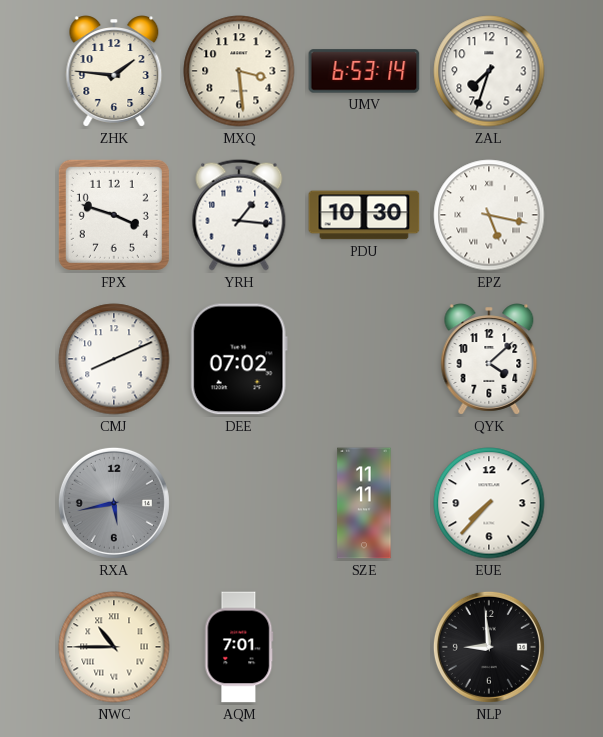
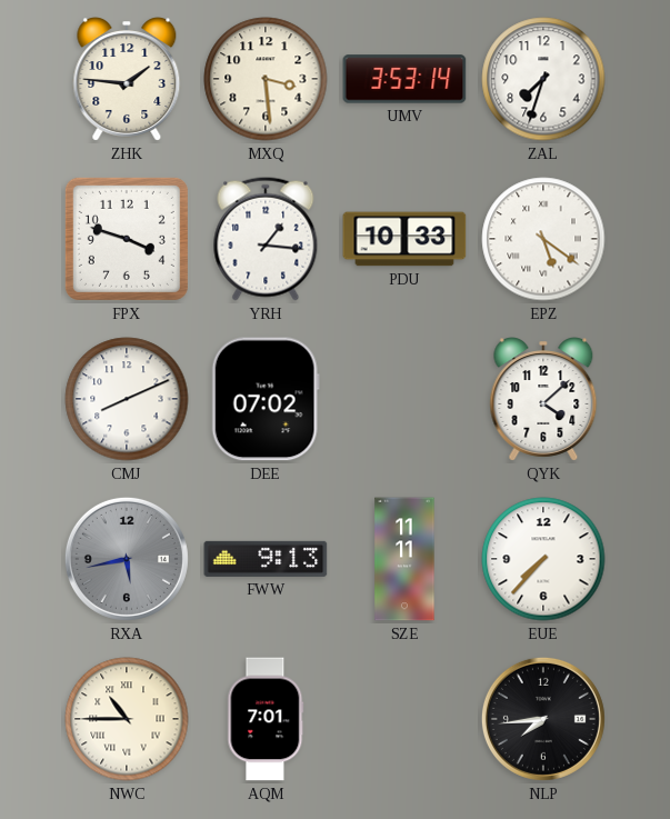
UMV: 6:53 -> 3:53
PDU: 10:30 -> 10:33
EPZ: 5:17 -> 5:21
FWW: none -> 9:13
NLP: 8:59 -> 7:44
